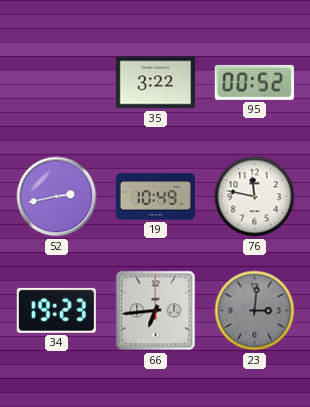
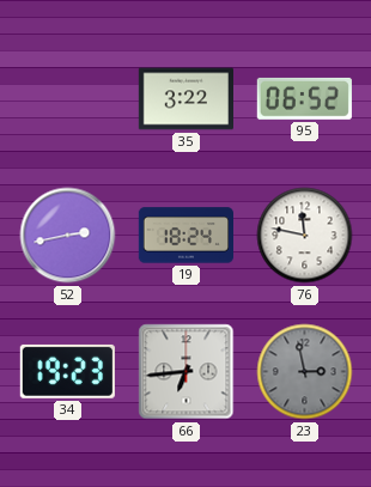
95: 00:52 -> 06:52
19: 10:49 -> 18:24
23: 3:01 -> 2:58
